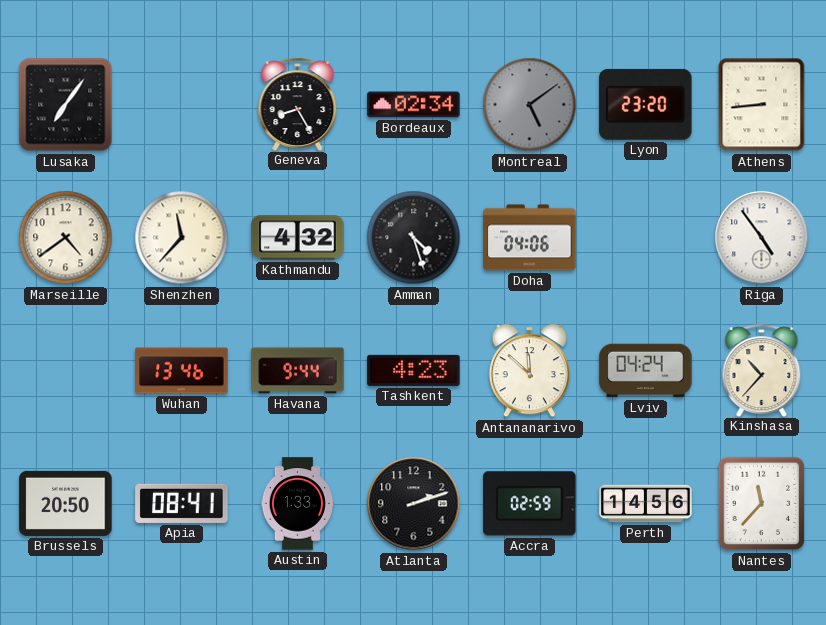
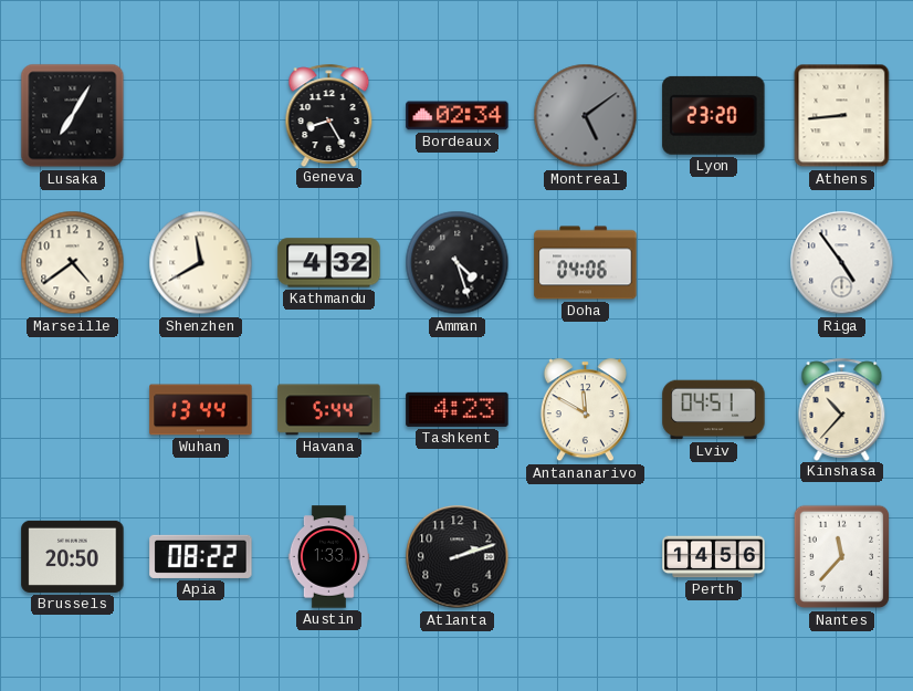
Lusaka: 7:06 -> 7:05
Shenzhen: 11:37 -> 11:40
Wuhan: 13:46 -> 13:44
Havana: 9:44 -> 5:44
Antananarivo: 11:52 -> 11:50
Lviv: 04:24 -> 04:51
Apia: 08:41 -> 08:22
Accra: 02:59 -> none
